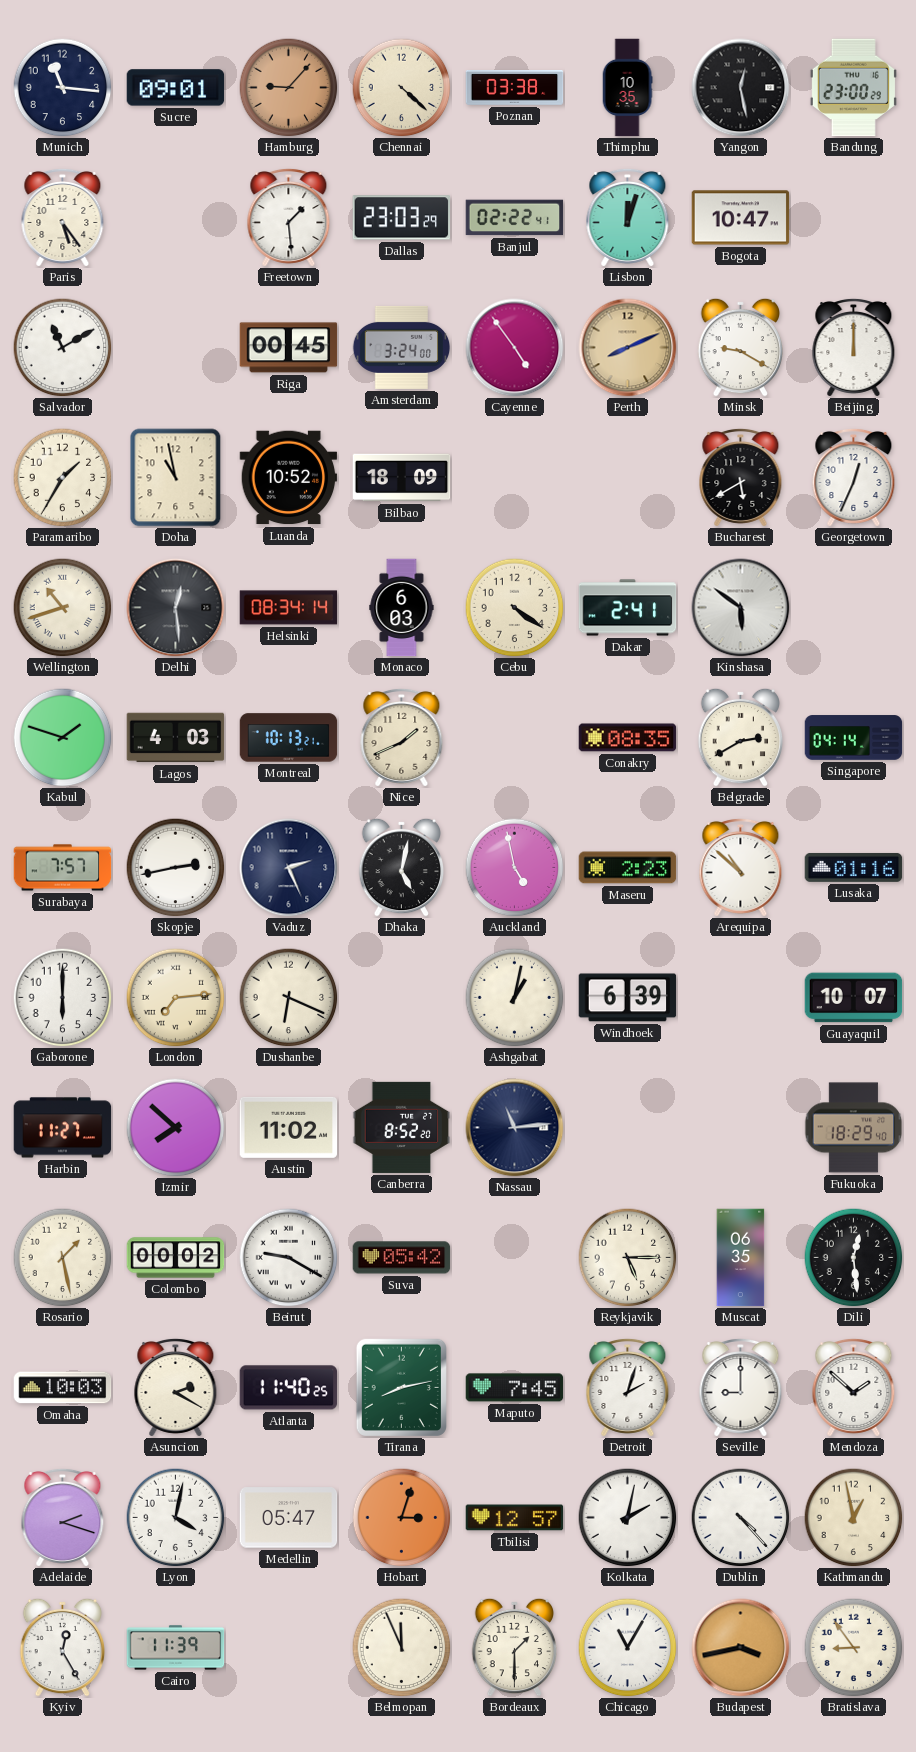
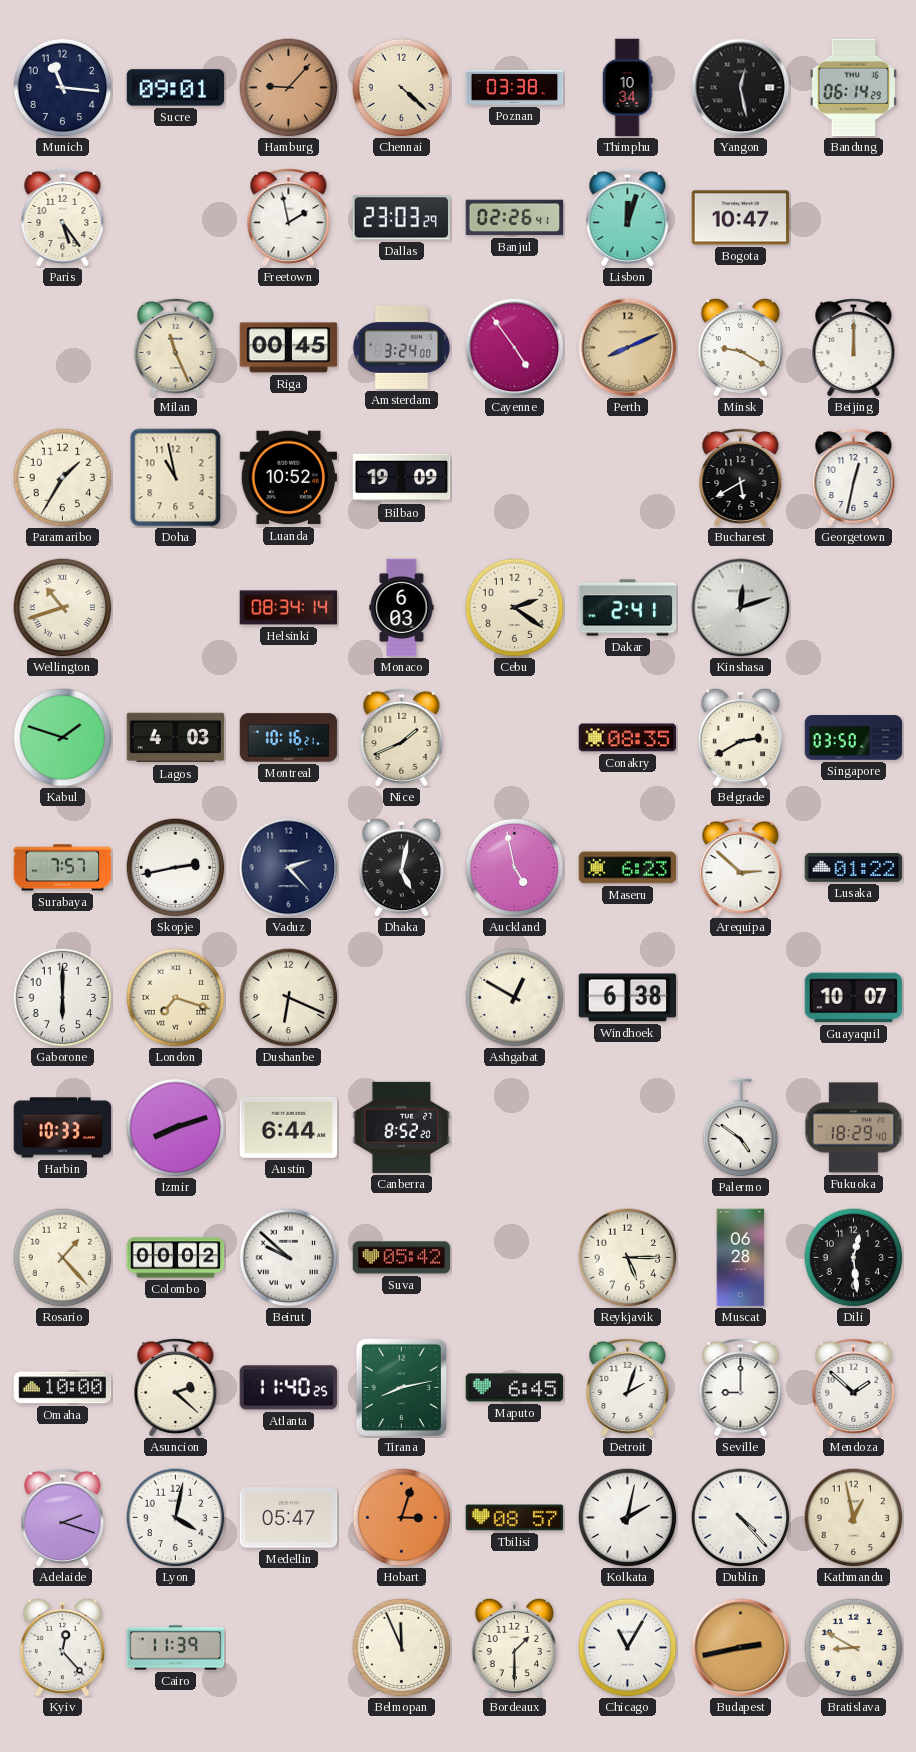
Thimphu: 10:35 -> 10:34
Bandung: 23:00 -> 06:14
Freetown: 1:29 -> 1:58
Banjul: 02:22 -> 02:26
Salvador: 11:10 -> none
Milan: none -> 11:26
Bilbao: 18:09 -> 19:09
Georgetown: 12:34 -> 12:32
Delhi: 12:29 -> none
Cebu: 4:21 -> 2:21
Kinshasa: 5:51 -> 12:12
Montreal: 10:13 -> 10:16
Singapore: 04:14 -> 03:50
Vaduz: 2:26 -> 2:23
Maseru: 2:23 -> 6:23
Arequipa: 10:52 -> 2:52
Lusaka: 01:16 -> 01:22
London: 7:14 -> 7:18
Ashgabat: 1:02 -> 12:50
Windhoek: 6:39 -> 6:38
Harbin: 11:27 -> 10:33
Izmir: 7:52 -> 8:12
Austin: 11:02 -> 6:44
Nassau: 11:14 -> none
Palermo: none -> 4:51
Rosario: 1:28 -> 1:23
Beirut: 9:20 -> 9:52
Muscat: 06:35 -> 06:28
Omaha: 10:03 -> 10:00
Asuncion: 2:20 -> 2:22
Maputo: 7:45 -> 6:45
Tbilisi: 12:57 -> 08:57
Kyiv: 12:25 -> 12:23
Budapest: 3:43 -> 2:43
Bratislava: 8:54 -> 8:50
